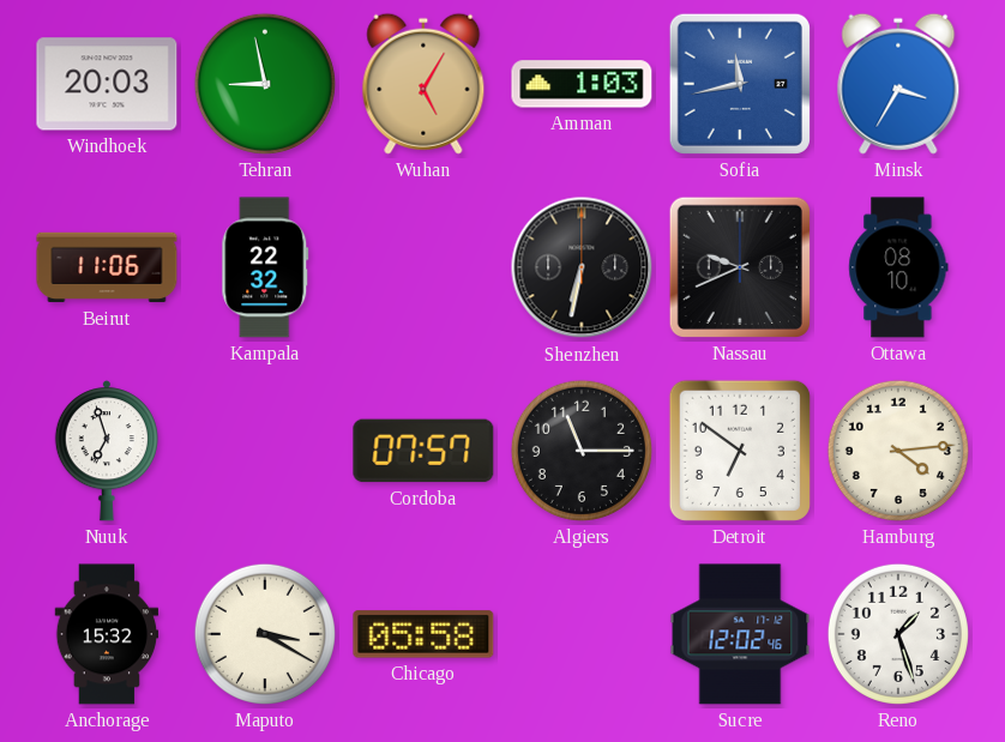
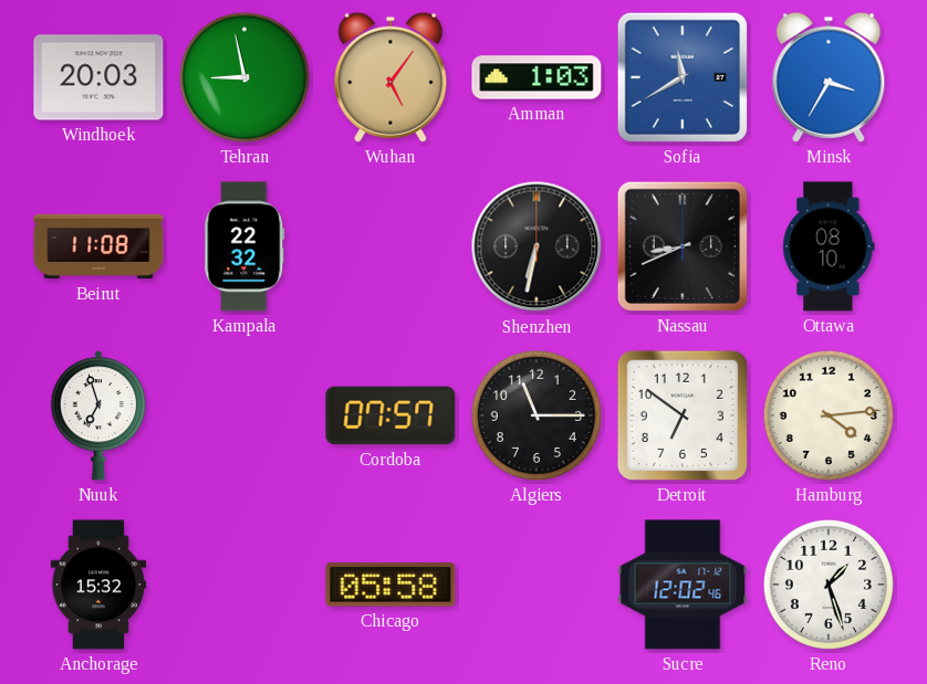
Wuhan: 5:05 -> 5:06
Sofia: 11:43 -> 11:40
Beirut: 11:06 -> 11:08
Nassau: 9:41 -> 8:41
Maputo: 3:20 -> none
